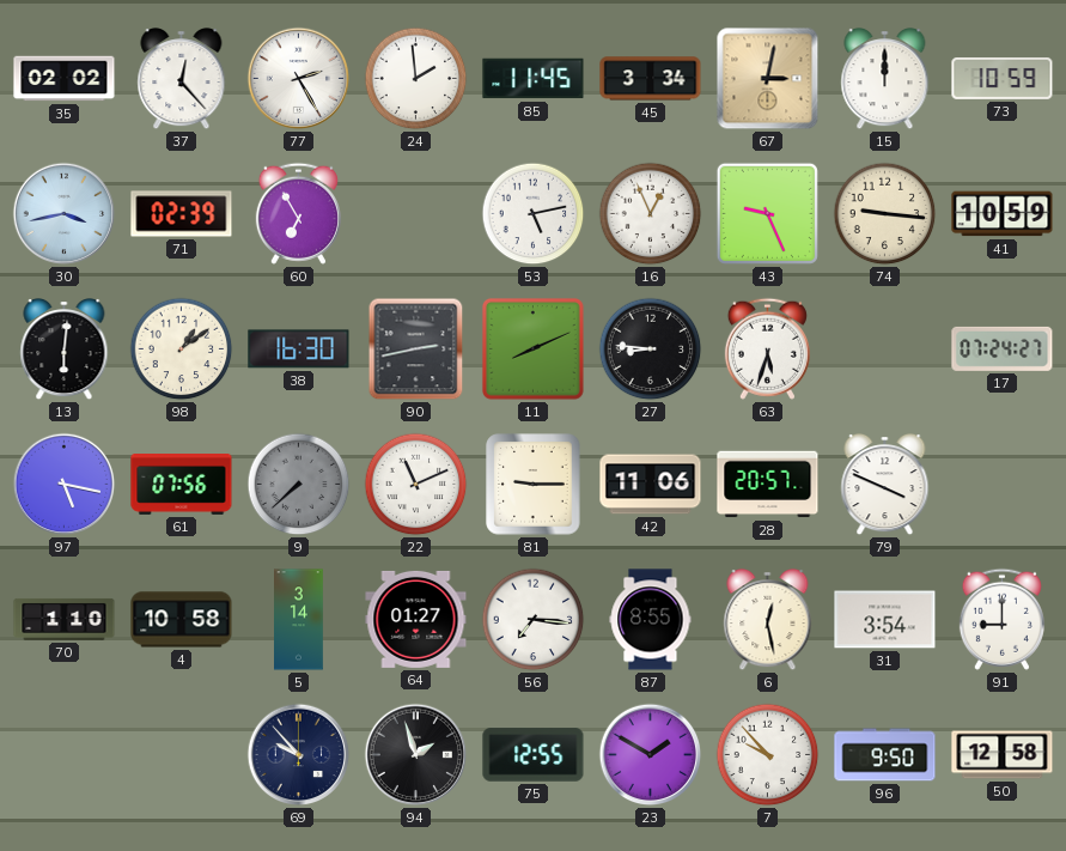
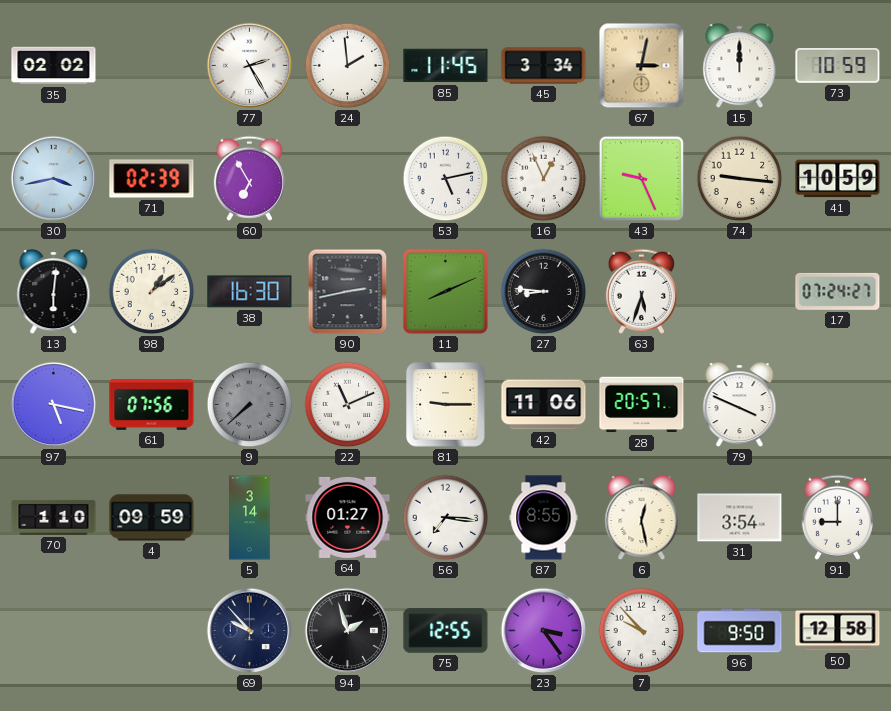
37: 12:23 -> none
4: 10:58 -> 09:59
23: 1:50 -> 3:24
